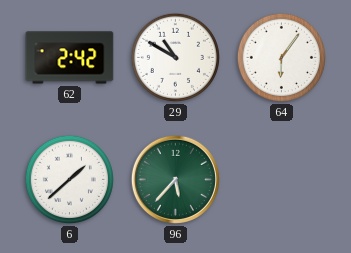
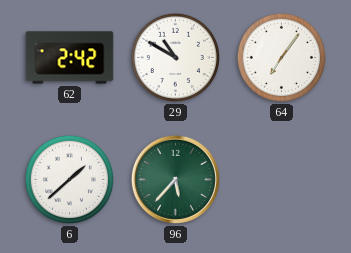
64: 6:06 -> 7:06
